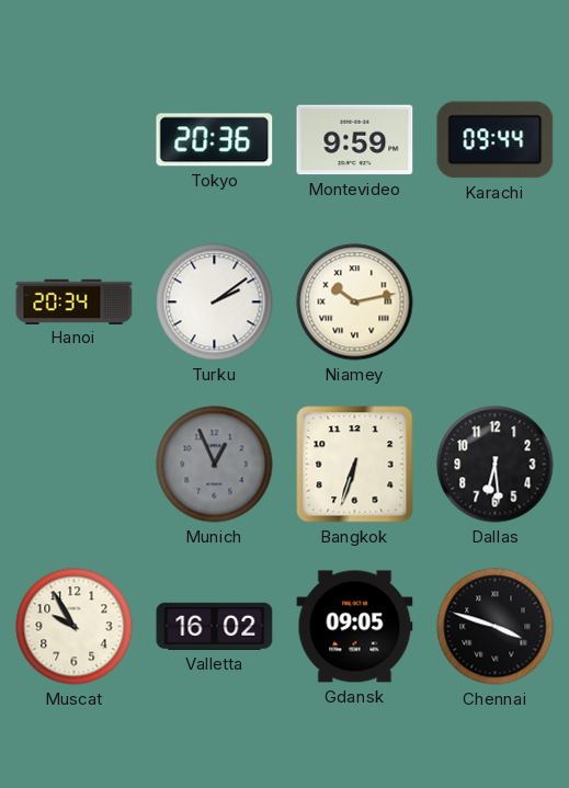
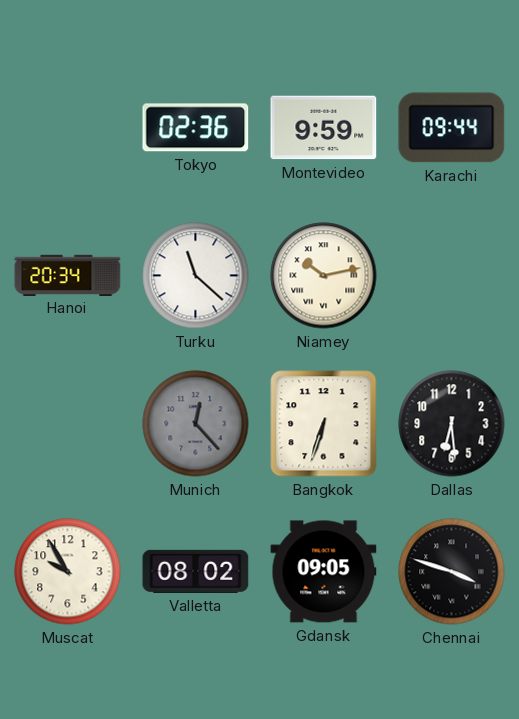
Tokyo: 20:36 -> 02:36
Turku: 2:09 -> 11:22
Munich: 12:56 -> 12:23
Valletta: 16:02 -> 08:02
